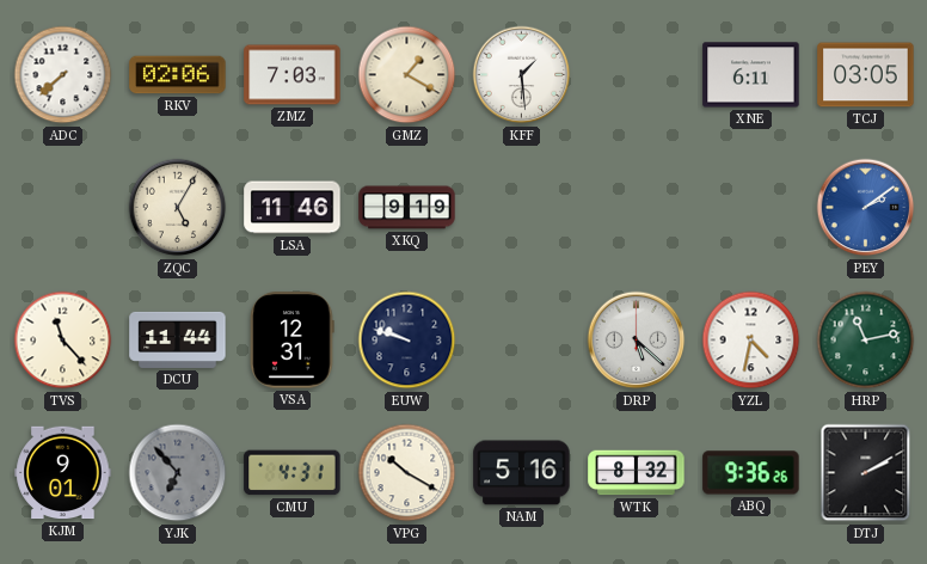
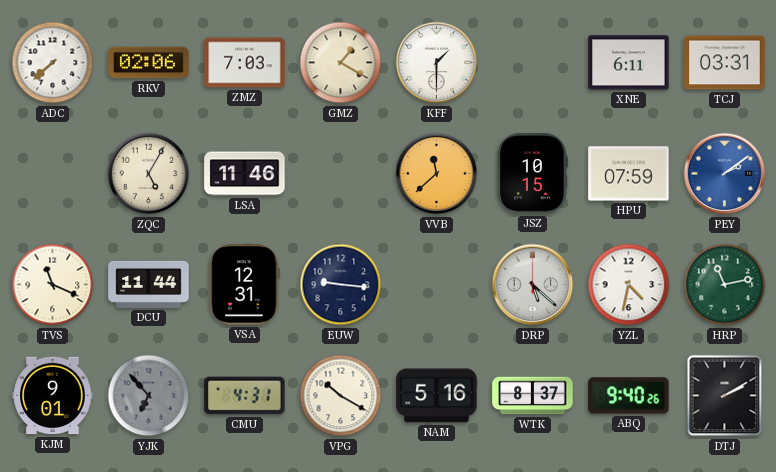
KFF: 1:29 -> 1:30
TCJ: 03:05 -> 03:31
XKQ: 9:19 -> none
VVB: none -> 11:38
JSZ: none -> 10:15
HPU: none -> 07:59
TVS: 11:23 -> 11:19
EUW: 9:48 -> 9:16
WTK: 8:32 -> 8:37
ABQ: 9:36 -> 9:40
